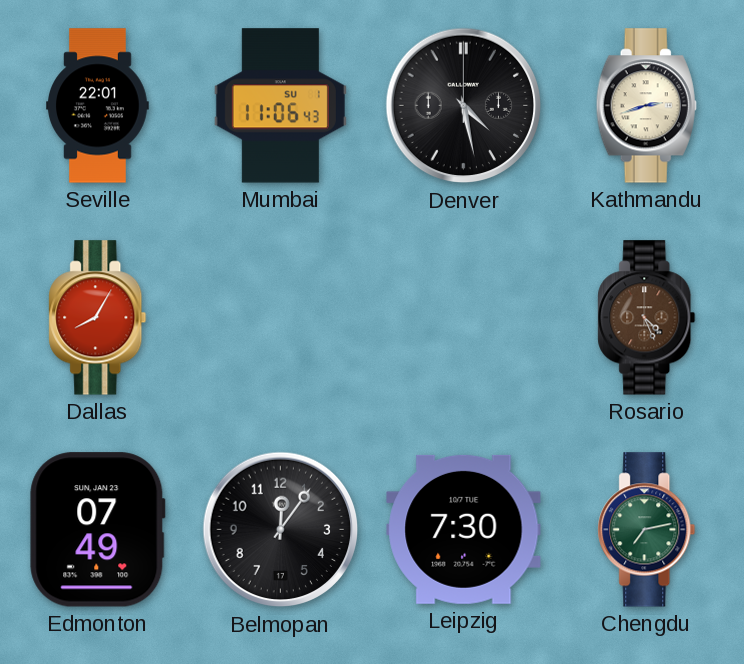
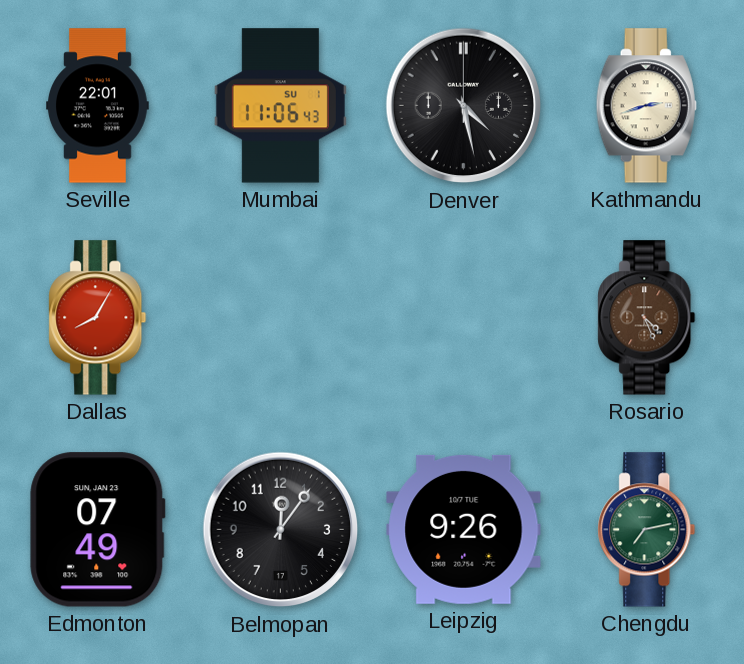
Leipzig: 7:30 -> 9:26
